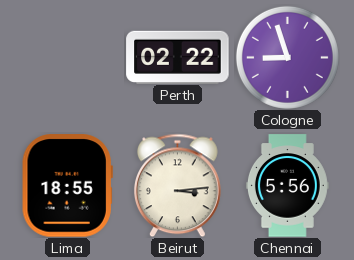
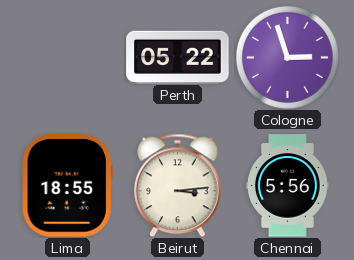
Perth: 02:22 -> 05:22
Cologne: 8:57 -> 2:57
